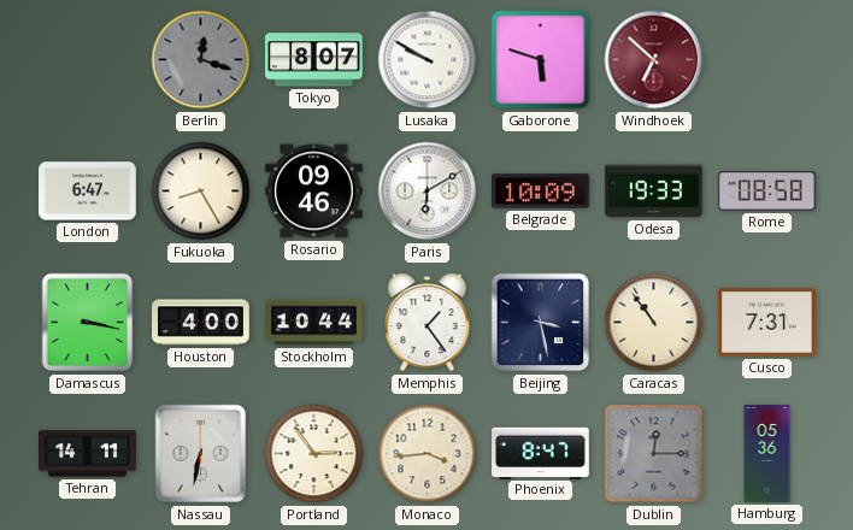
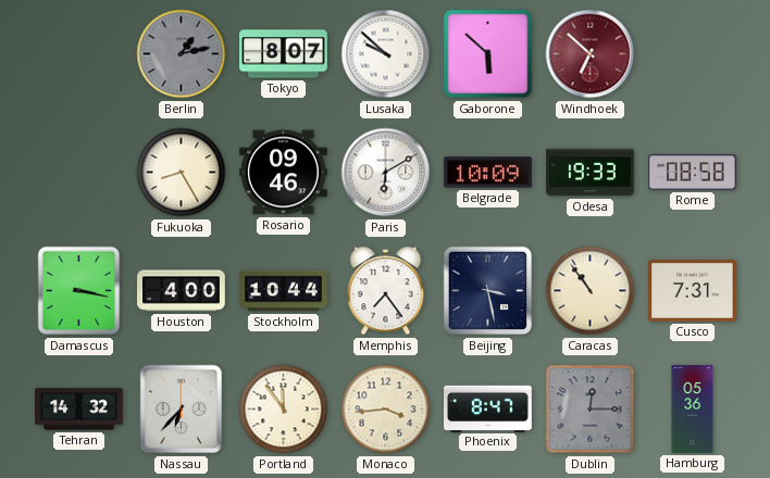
Berlin: 12:18 -> 1:13
Lusaka: 9:50 -> 9:52
Gaborone: 5:48 -> 5:52
London: 6:47 -> none
Memphis: 1:24 -> 7:24
Tehran: 14:11 -> 14:32
Nassau: 6:32 -> 6:37
Portland: 2:54 -> 11:54
